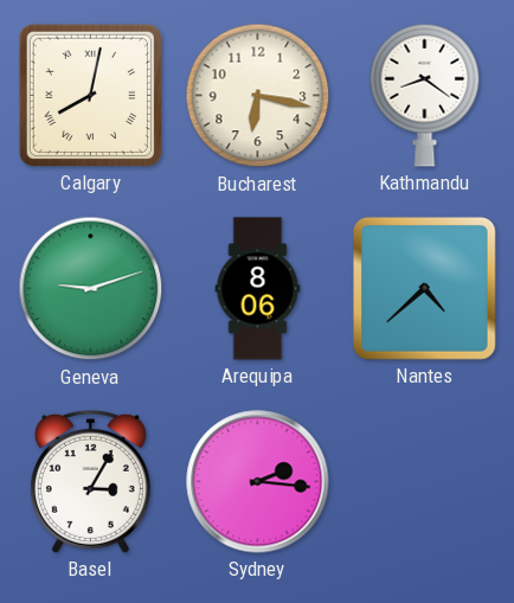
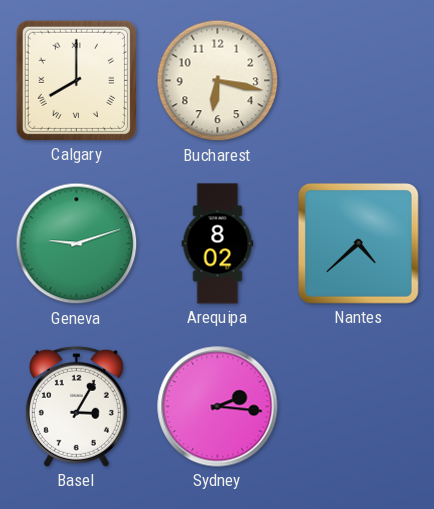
Calgary: 8:02 -> 8:00
Kathmandu: 8:21 -> none
Arequipa: 8:06 -> 8:02
